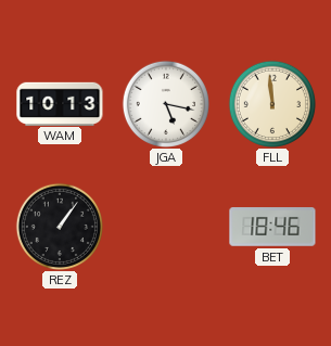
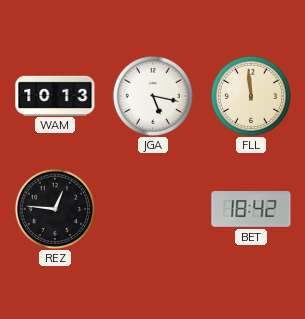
REZ: 1:06 -> 12:46
BET: 18:46 -> 18:42
